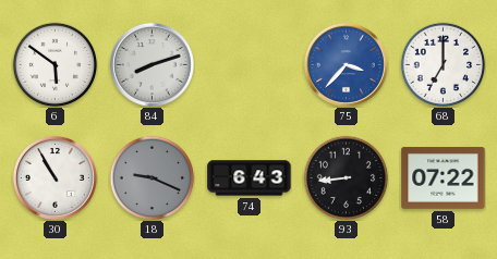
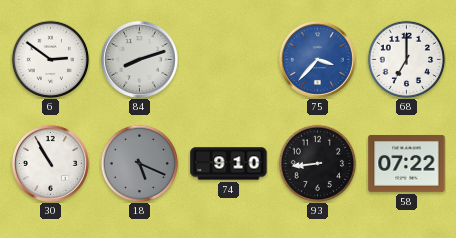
6: 5:51 -> 2:51
18: 9:19 -> 5:19
74: 6:43 -> 9:10
